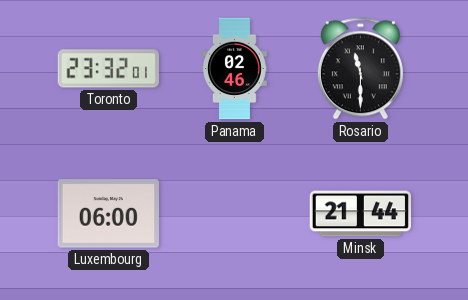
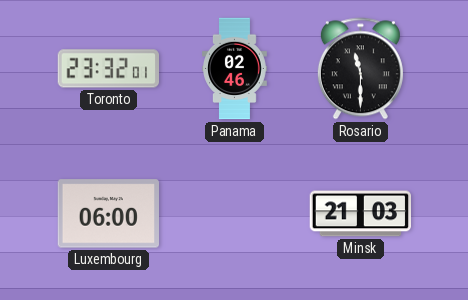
Minsk: 21:44 -> 21:03
